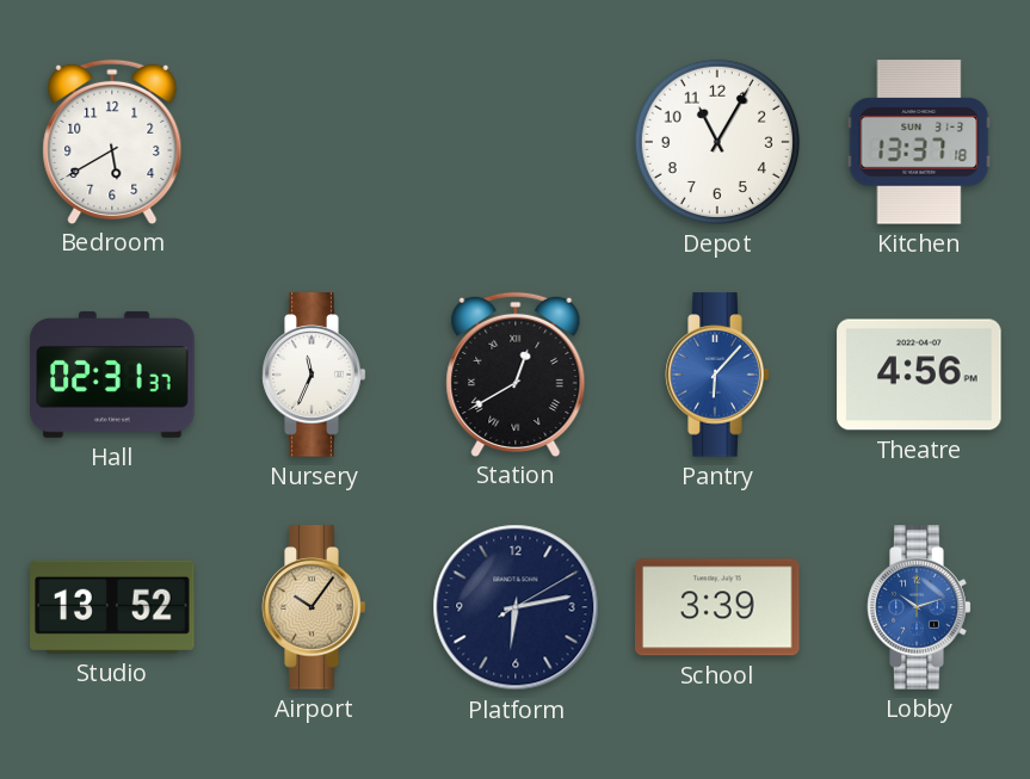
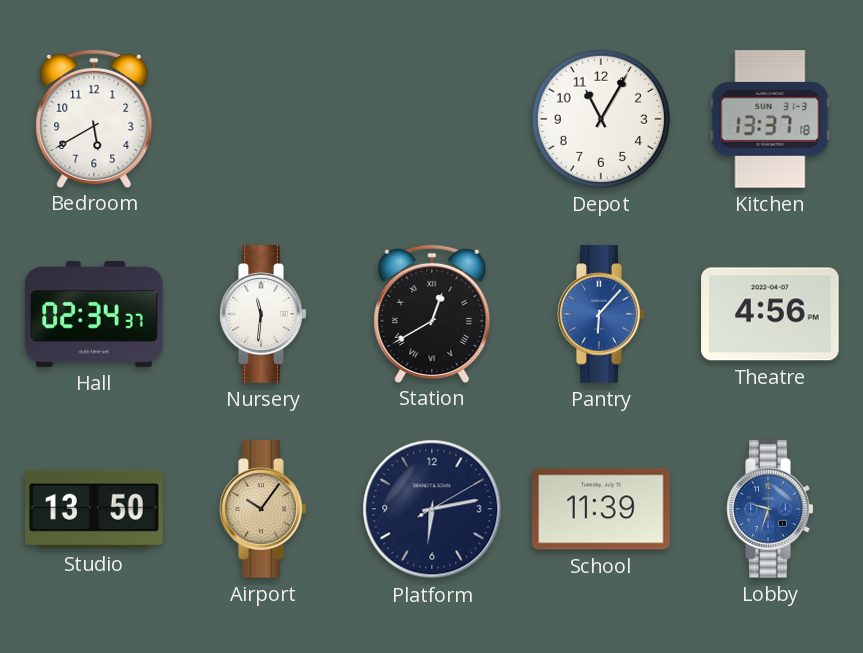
Hall: 02:31 -> 02:34
Nursery: 11:34 -> 11:31
Studio: 13:52 -> 13:50
School: 3:39 -> 11:39
Lobby: 10:12 -> 9:33
